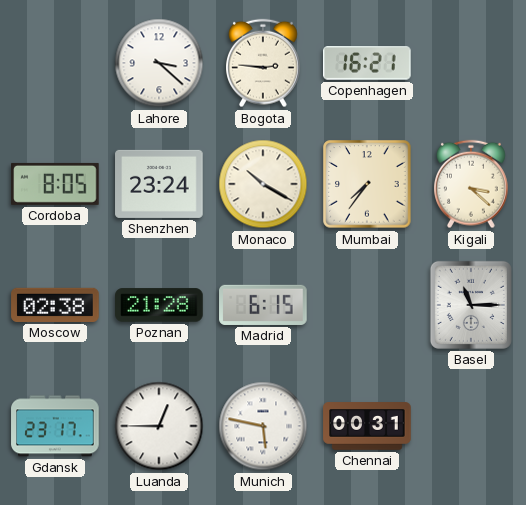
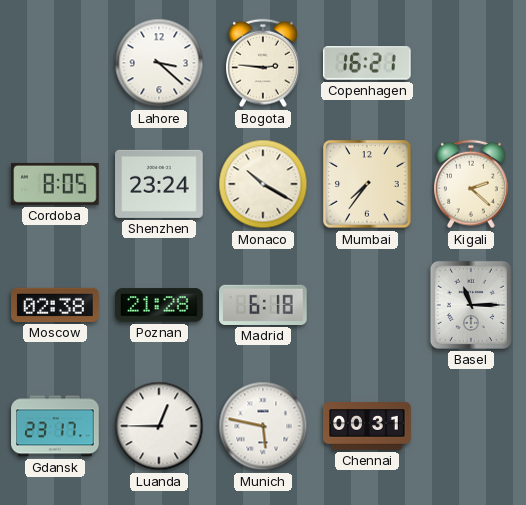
Kigali: 3:22 -> 2:22
Madrid: 6:15 -> 6:18
